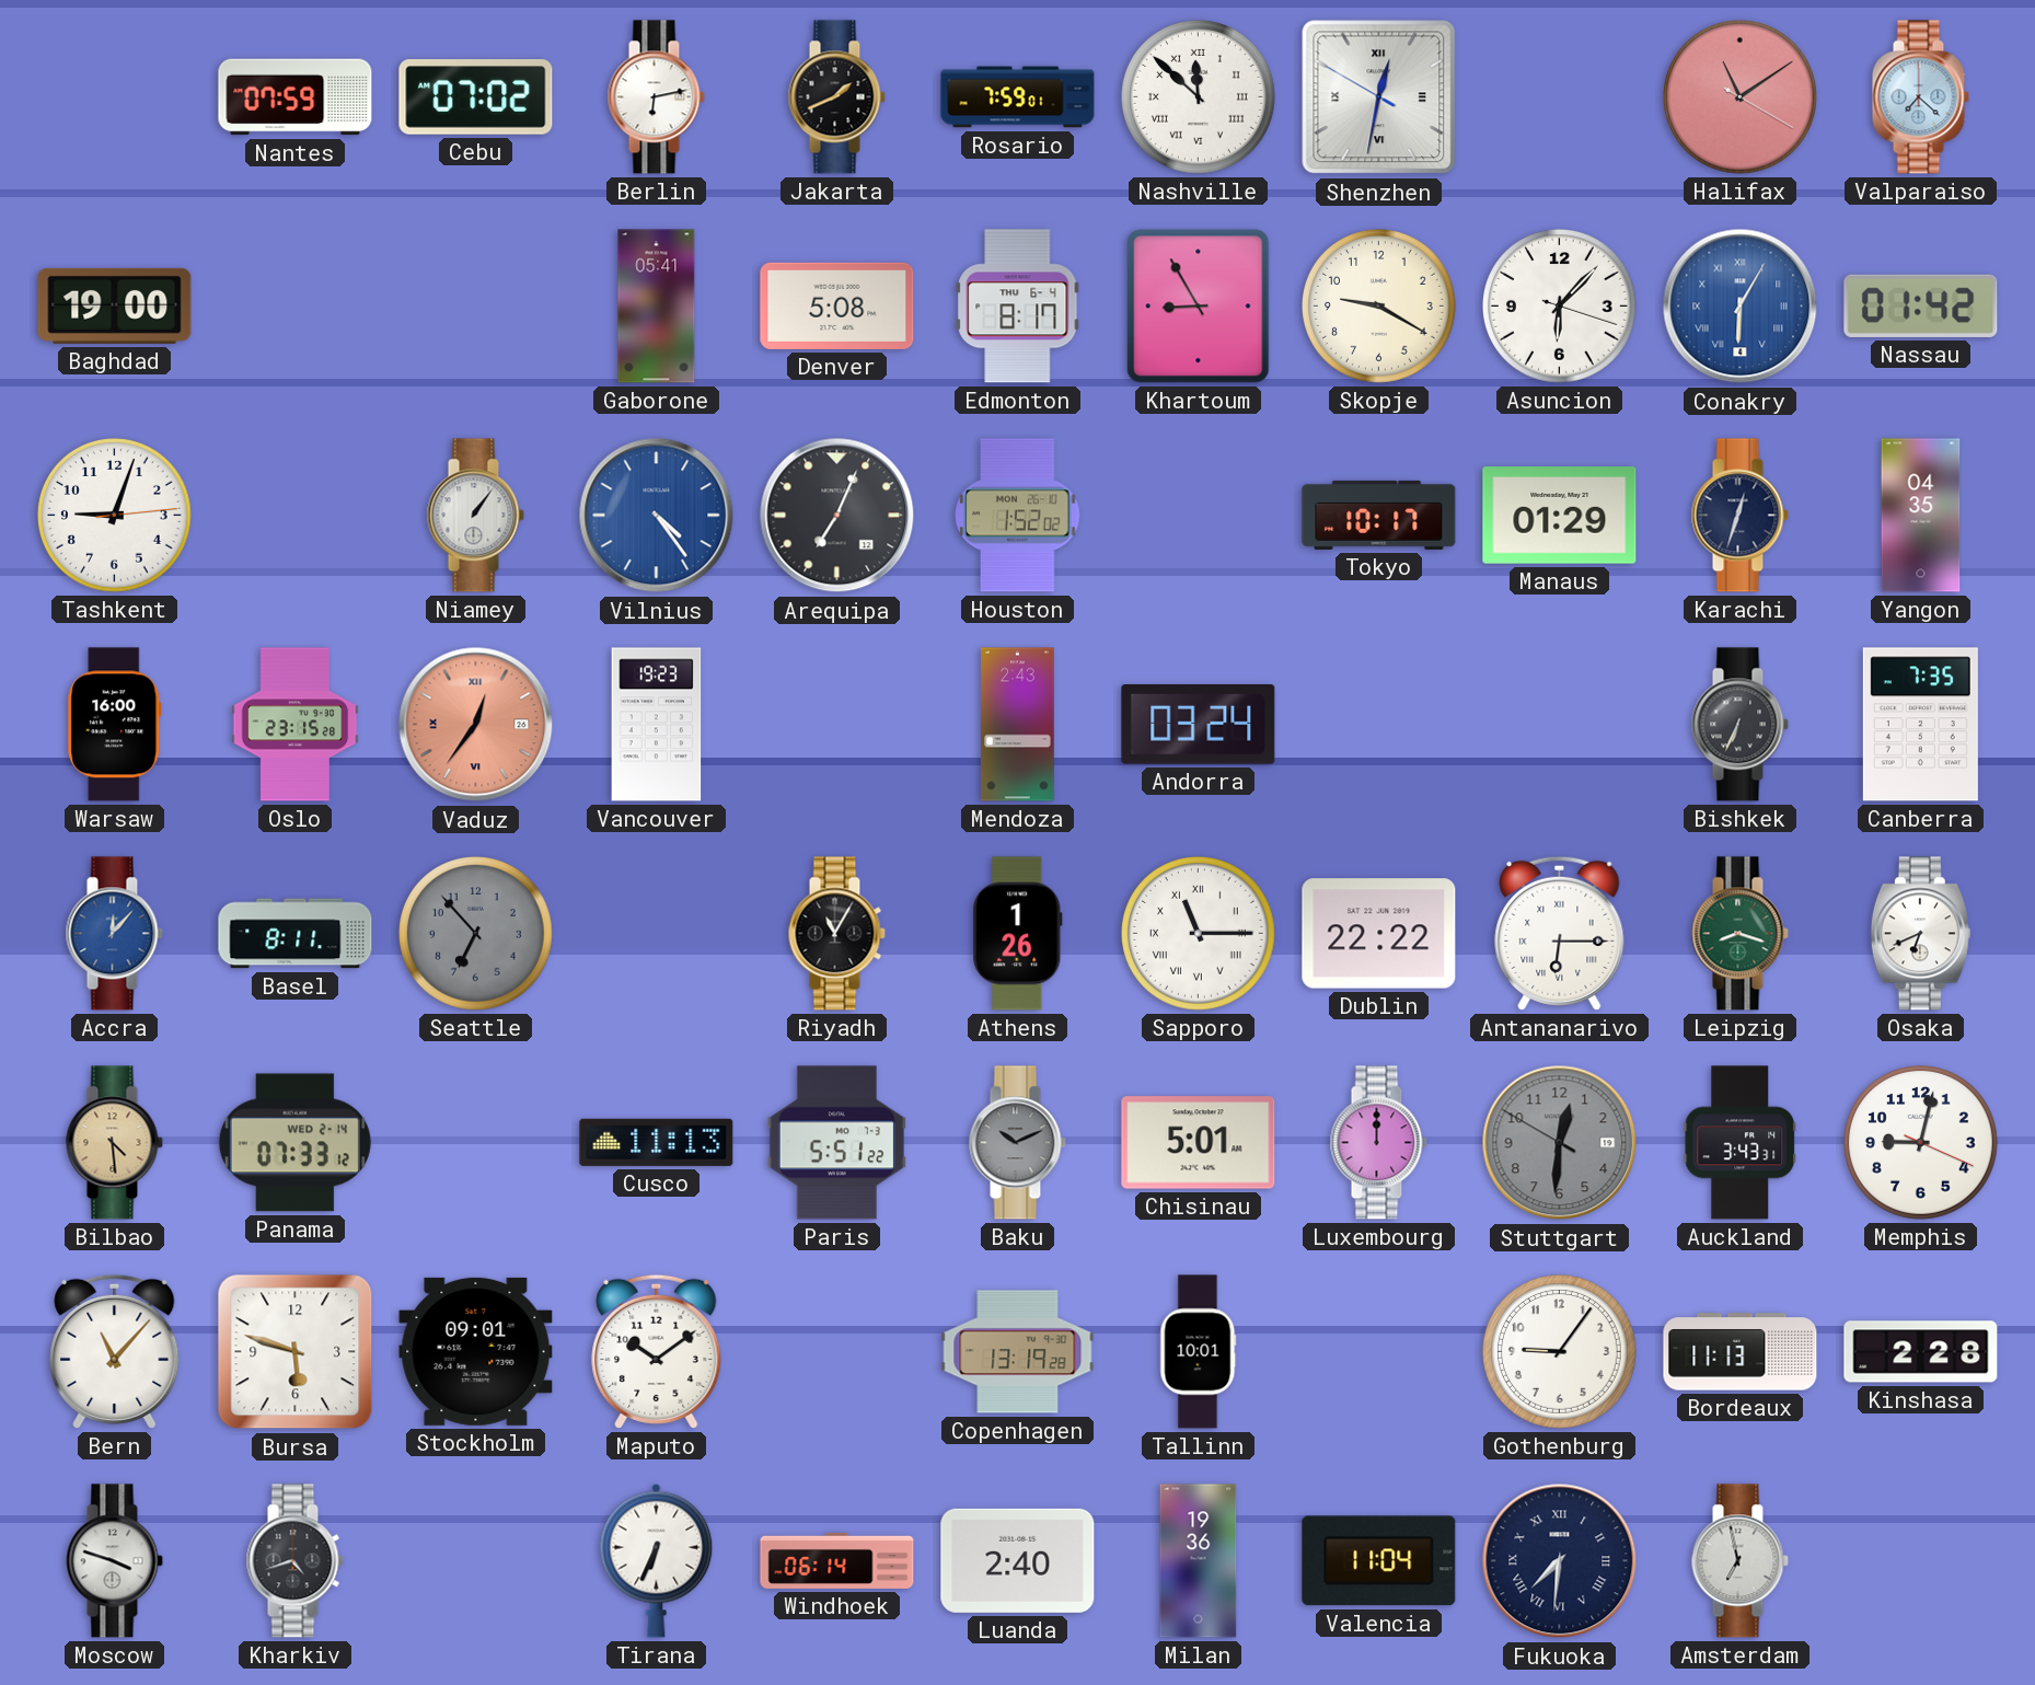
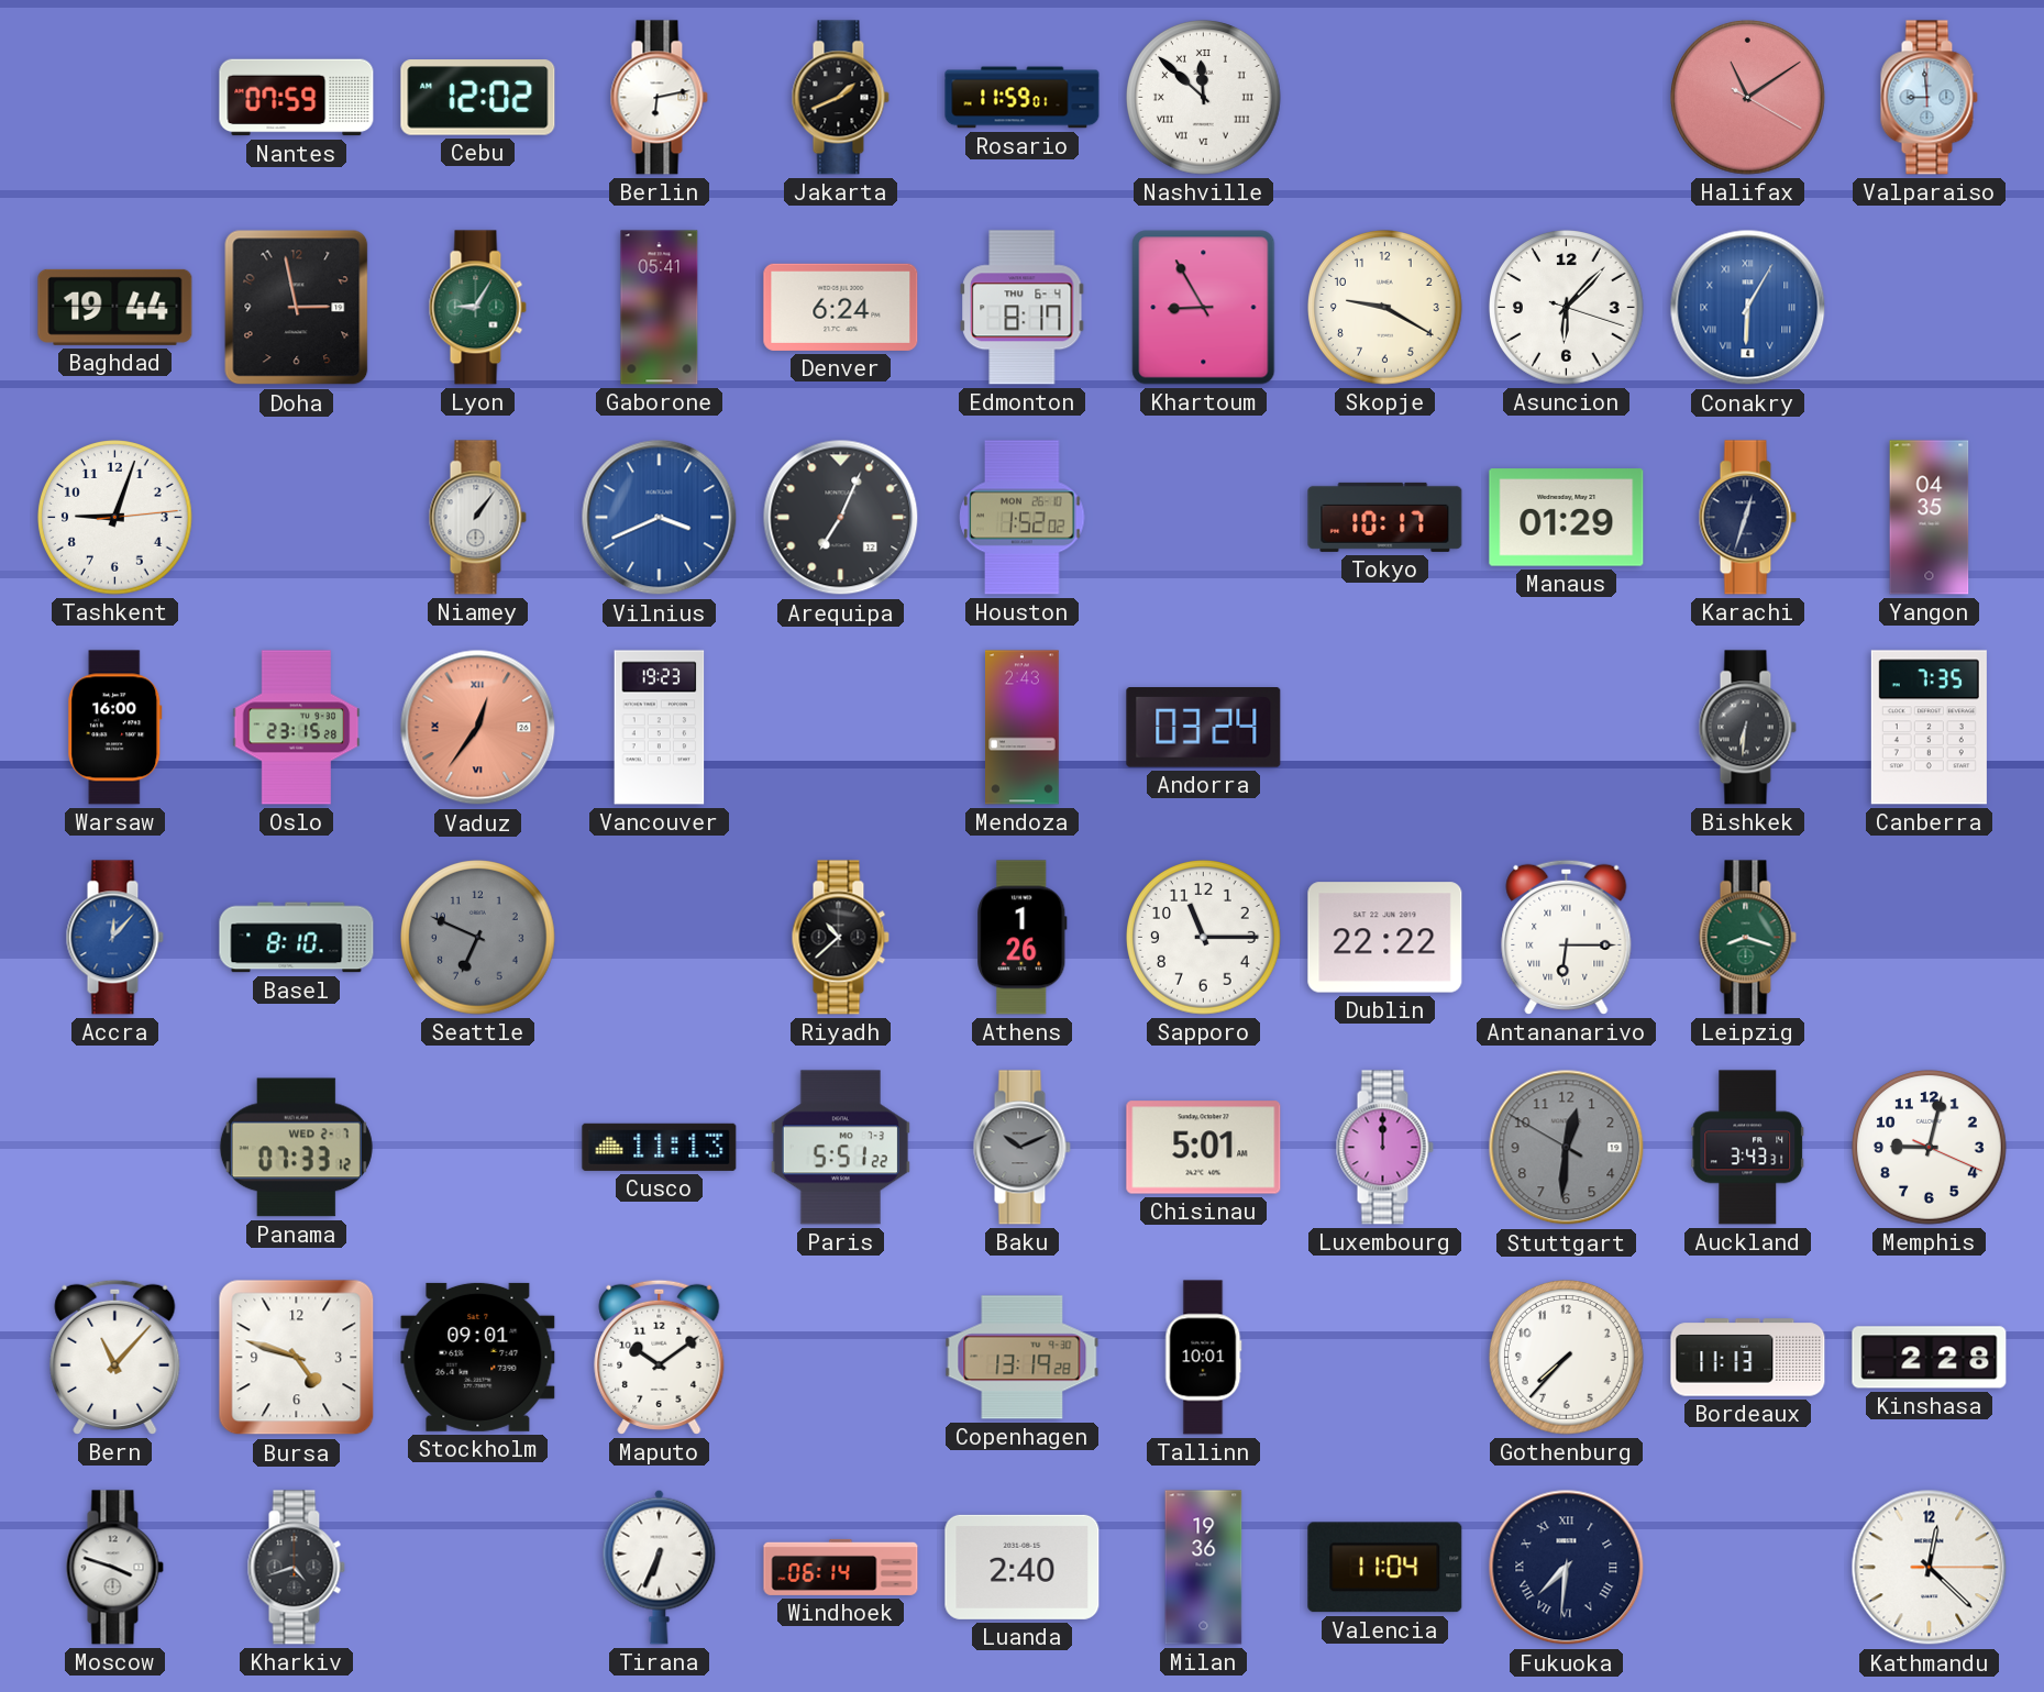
Cebu: 07:02 -> 12:02
Rosario: 7:59 -> 11:59
Shenzhen: 12:31 -> none
Valparaiso: 7:22 -> 8:59
Baghdad: 19:00 -> 19:44
Doha: none -> 2:58
Lyon: none -> 9:05
Denver: 5:08 -> 6:24
Nassau: 01:42 -> none
Vilnius: 4:24 -> 3:41
Bishkek: 6:34 -> 6:31
Basel: 8:11 -> 8:10
Seattle: 6:53 -> 6:49
Riyadh: 11:05 -> 10:38
Sapporo numerals: Roman -> Arabic
Osaka: 6:41 -> none
Bilbao: 4:29 -> none
Panama date: WED 2-14 -> WED 2-7
Bursa: 5:48 -> 4:48
Gothenburg: 9:06 -> 7:37
Amsterdam: 6:58 -> none
Kathmandu: none -> 12:22
